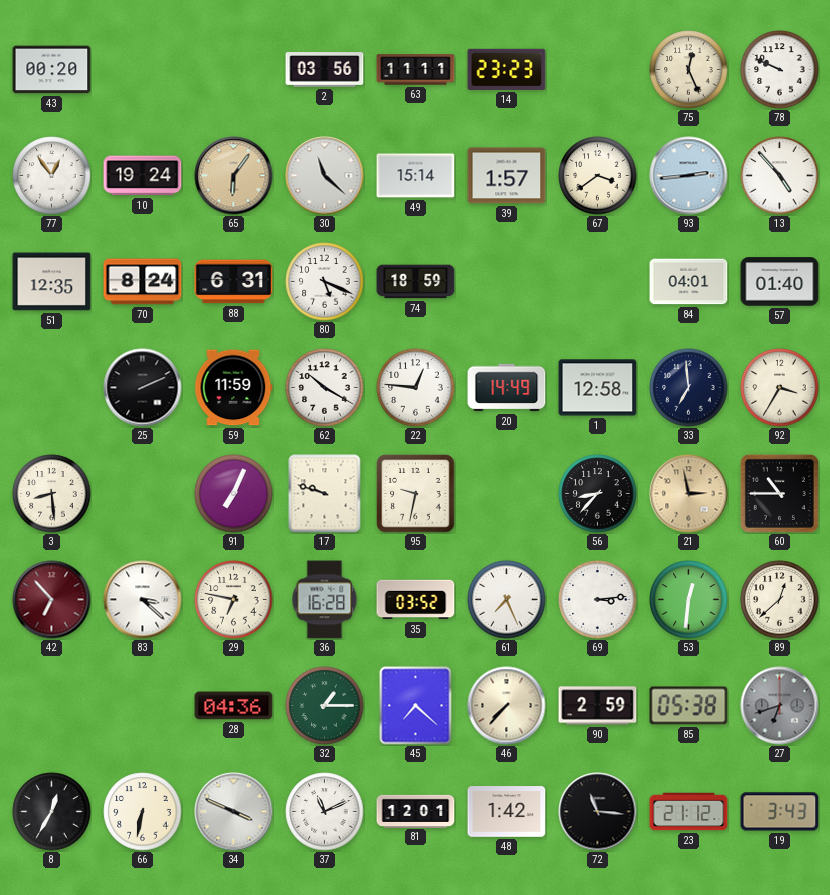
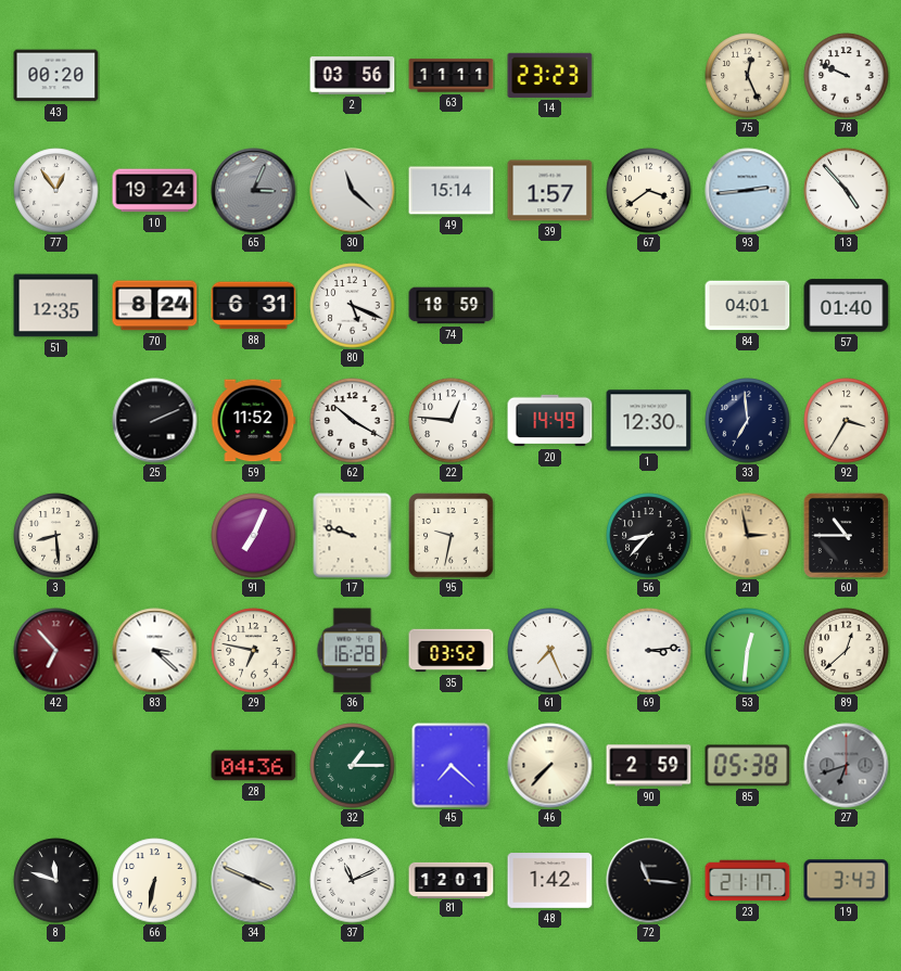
65: 6:06 -> 3:04
65 dial: champagne -> grey
59: 11:59 -> 11:52
1: 12:58 -> 12:30
8: 12:35 -> 11:48
23: 21:12 -> 21:17
